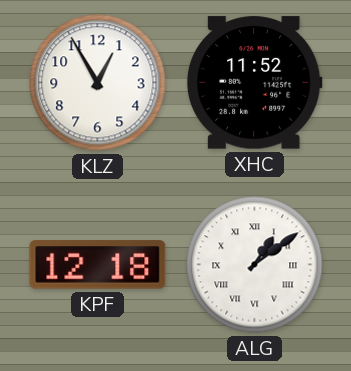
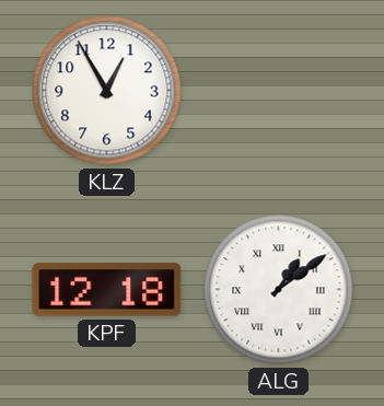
XHC: 11:52 -> none
